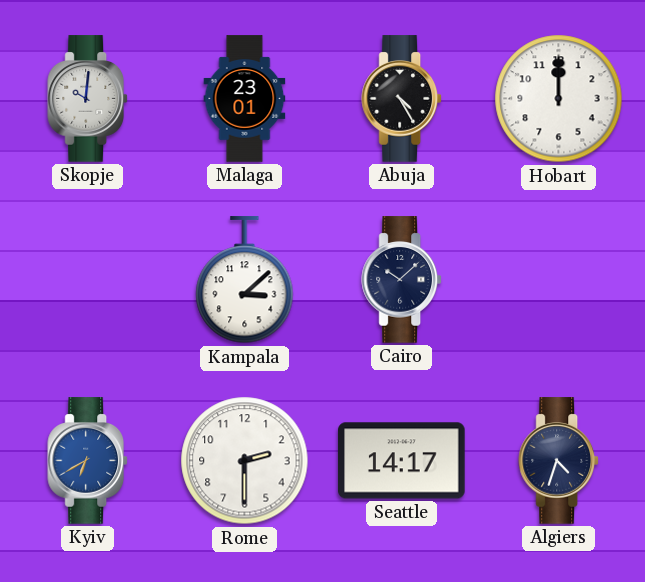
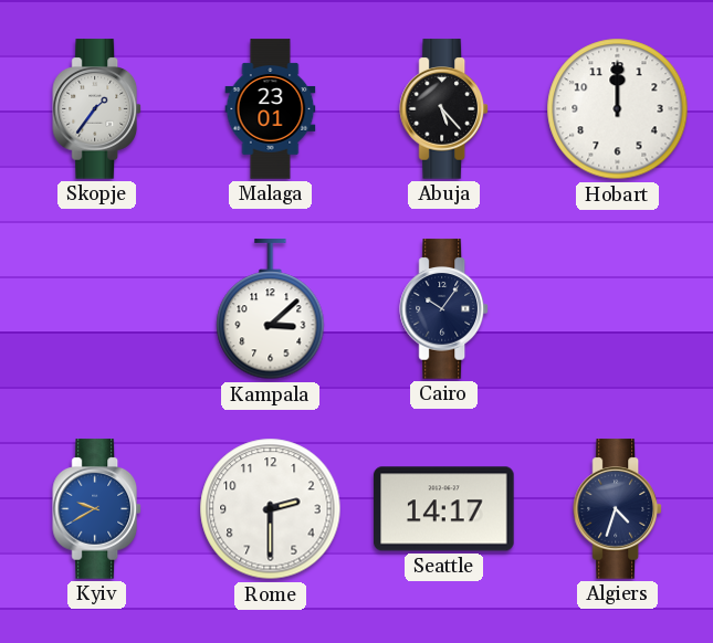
Skopje: 10:01 -> 1:36
Abuja: 4:25 -> 5:23
Cairo: 10:08 -> 10:06
Kyiv: 6:40 -> 9:40
